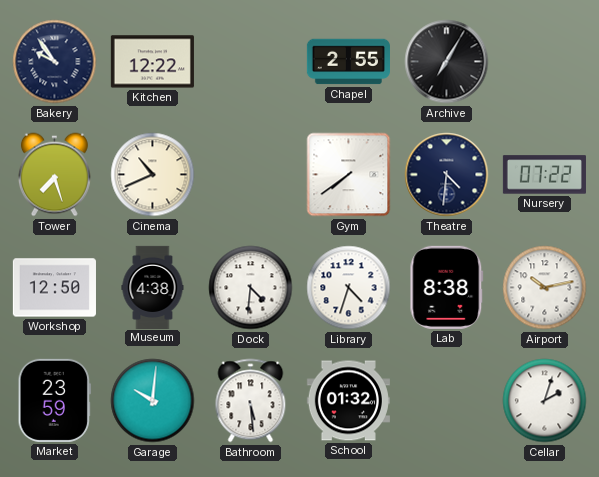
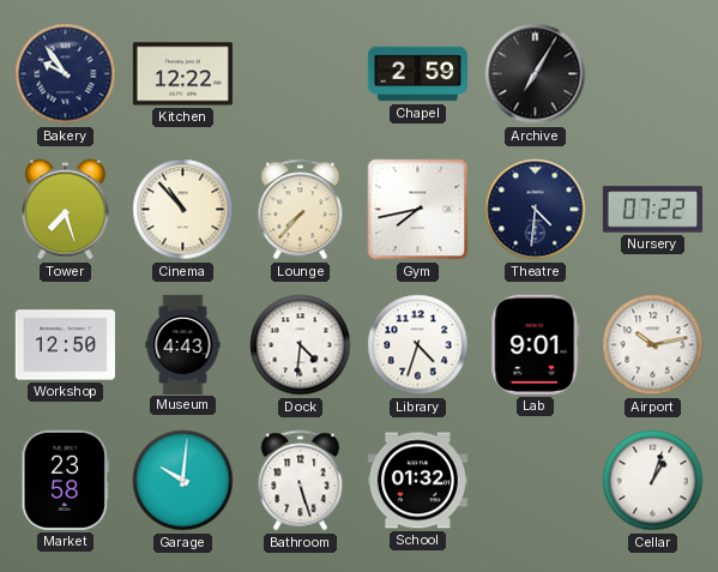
Chapel: 2:55 -> 2:59
Cinema: 10:41 -> 10:53
Lounge: none -> 7:37
Gym: 7:39 -> 7:43
Museum: 4:38 -> 4:43
Lab: 8:38 -> 9:01
Market: 23:59 -> 23:58
Bathroom: 5:29 -> 5:27
Cellar: 2:03 -> 1:03
